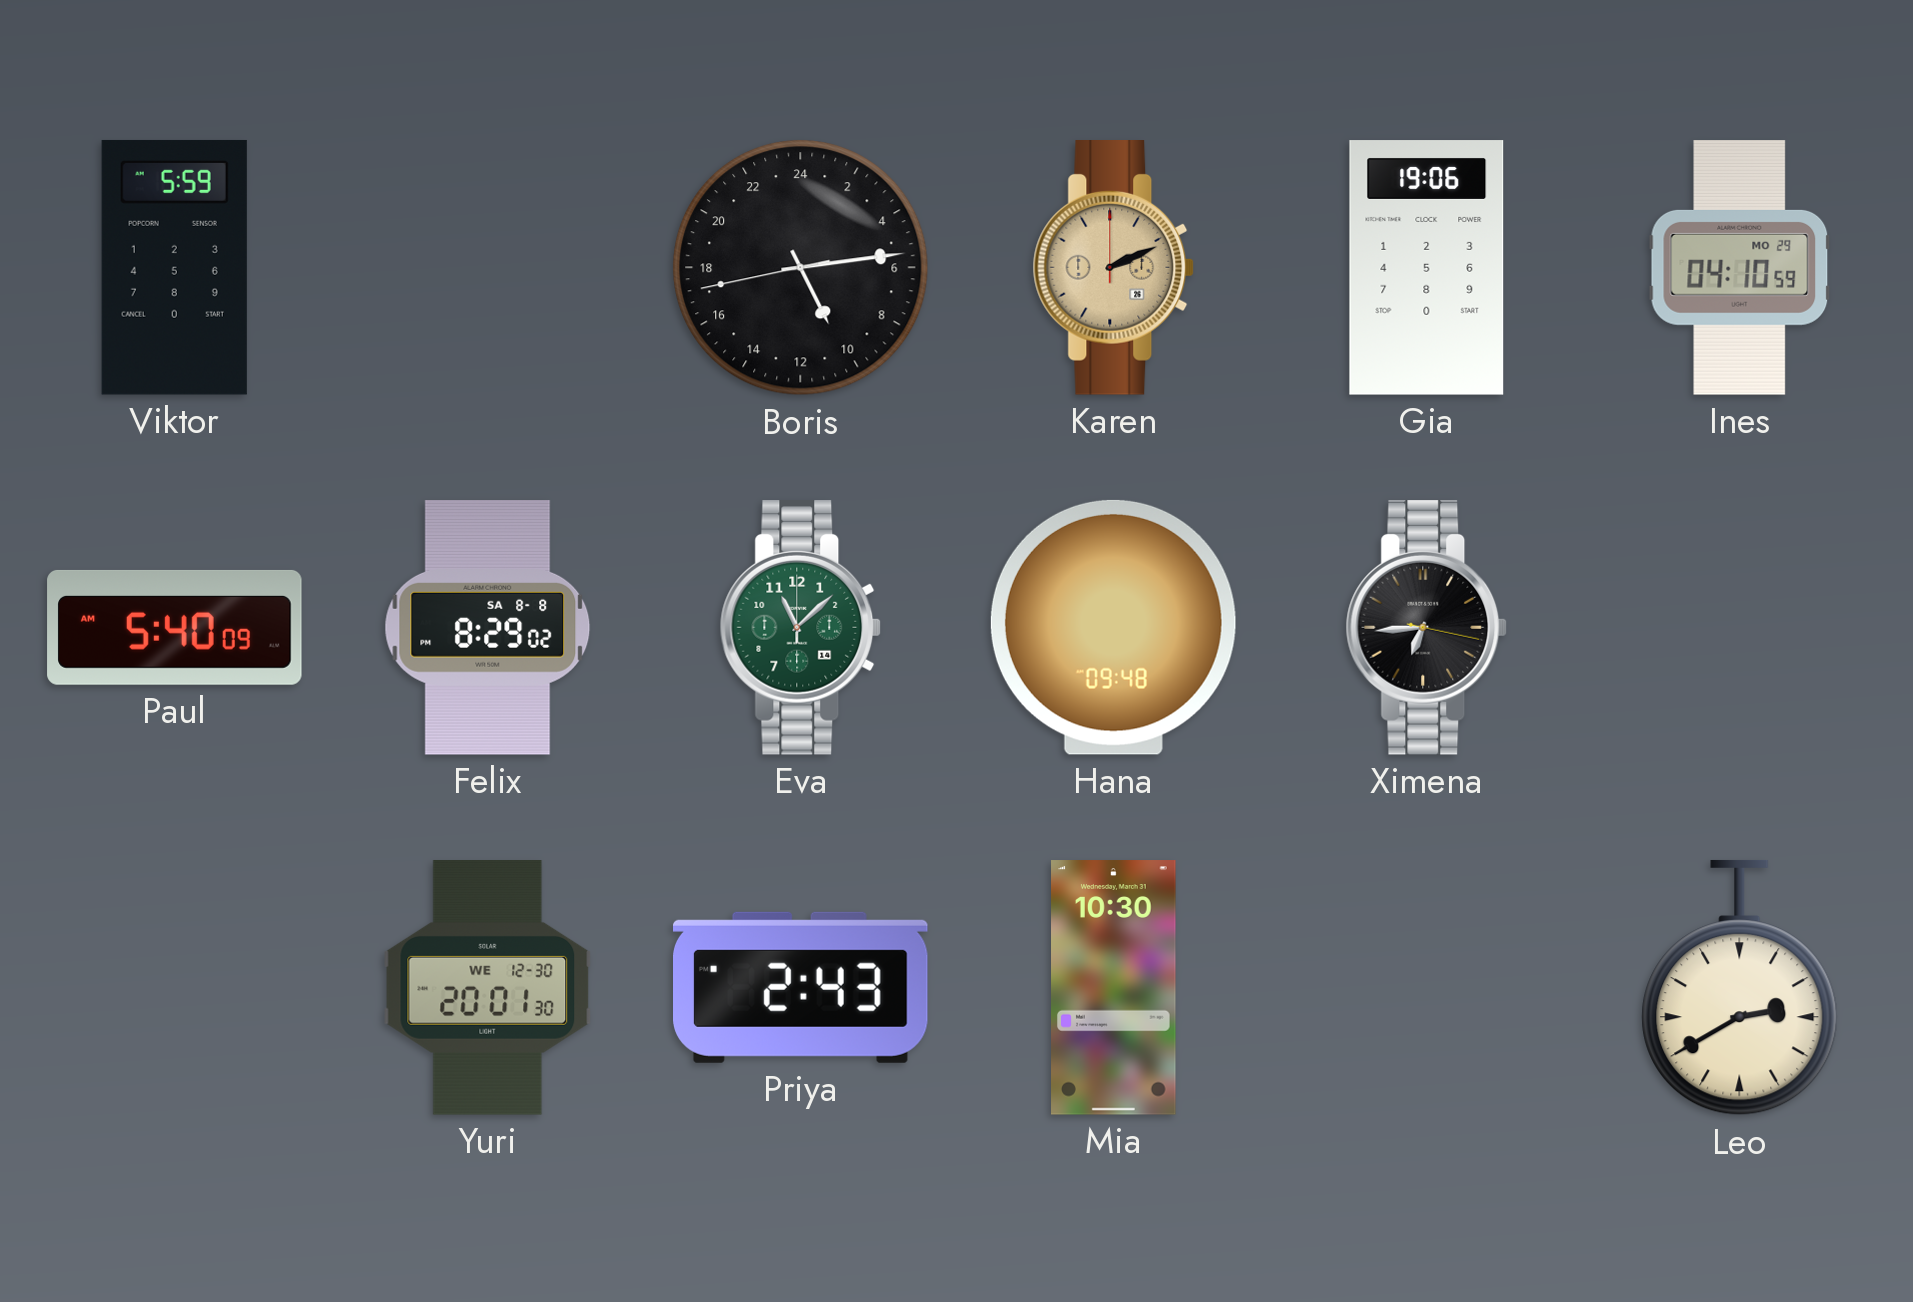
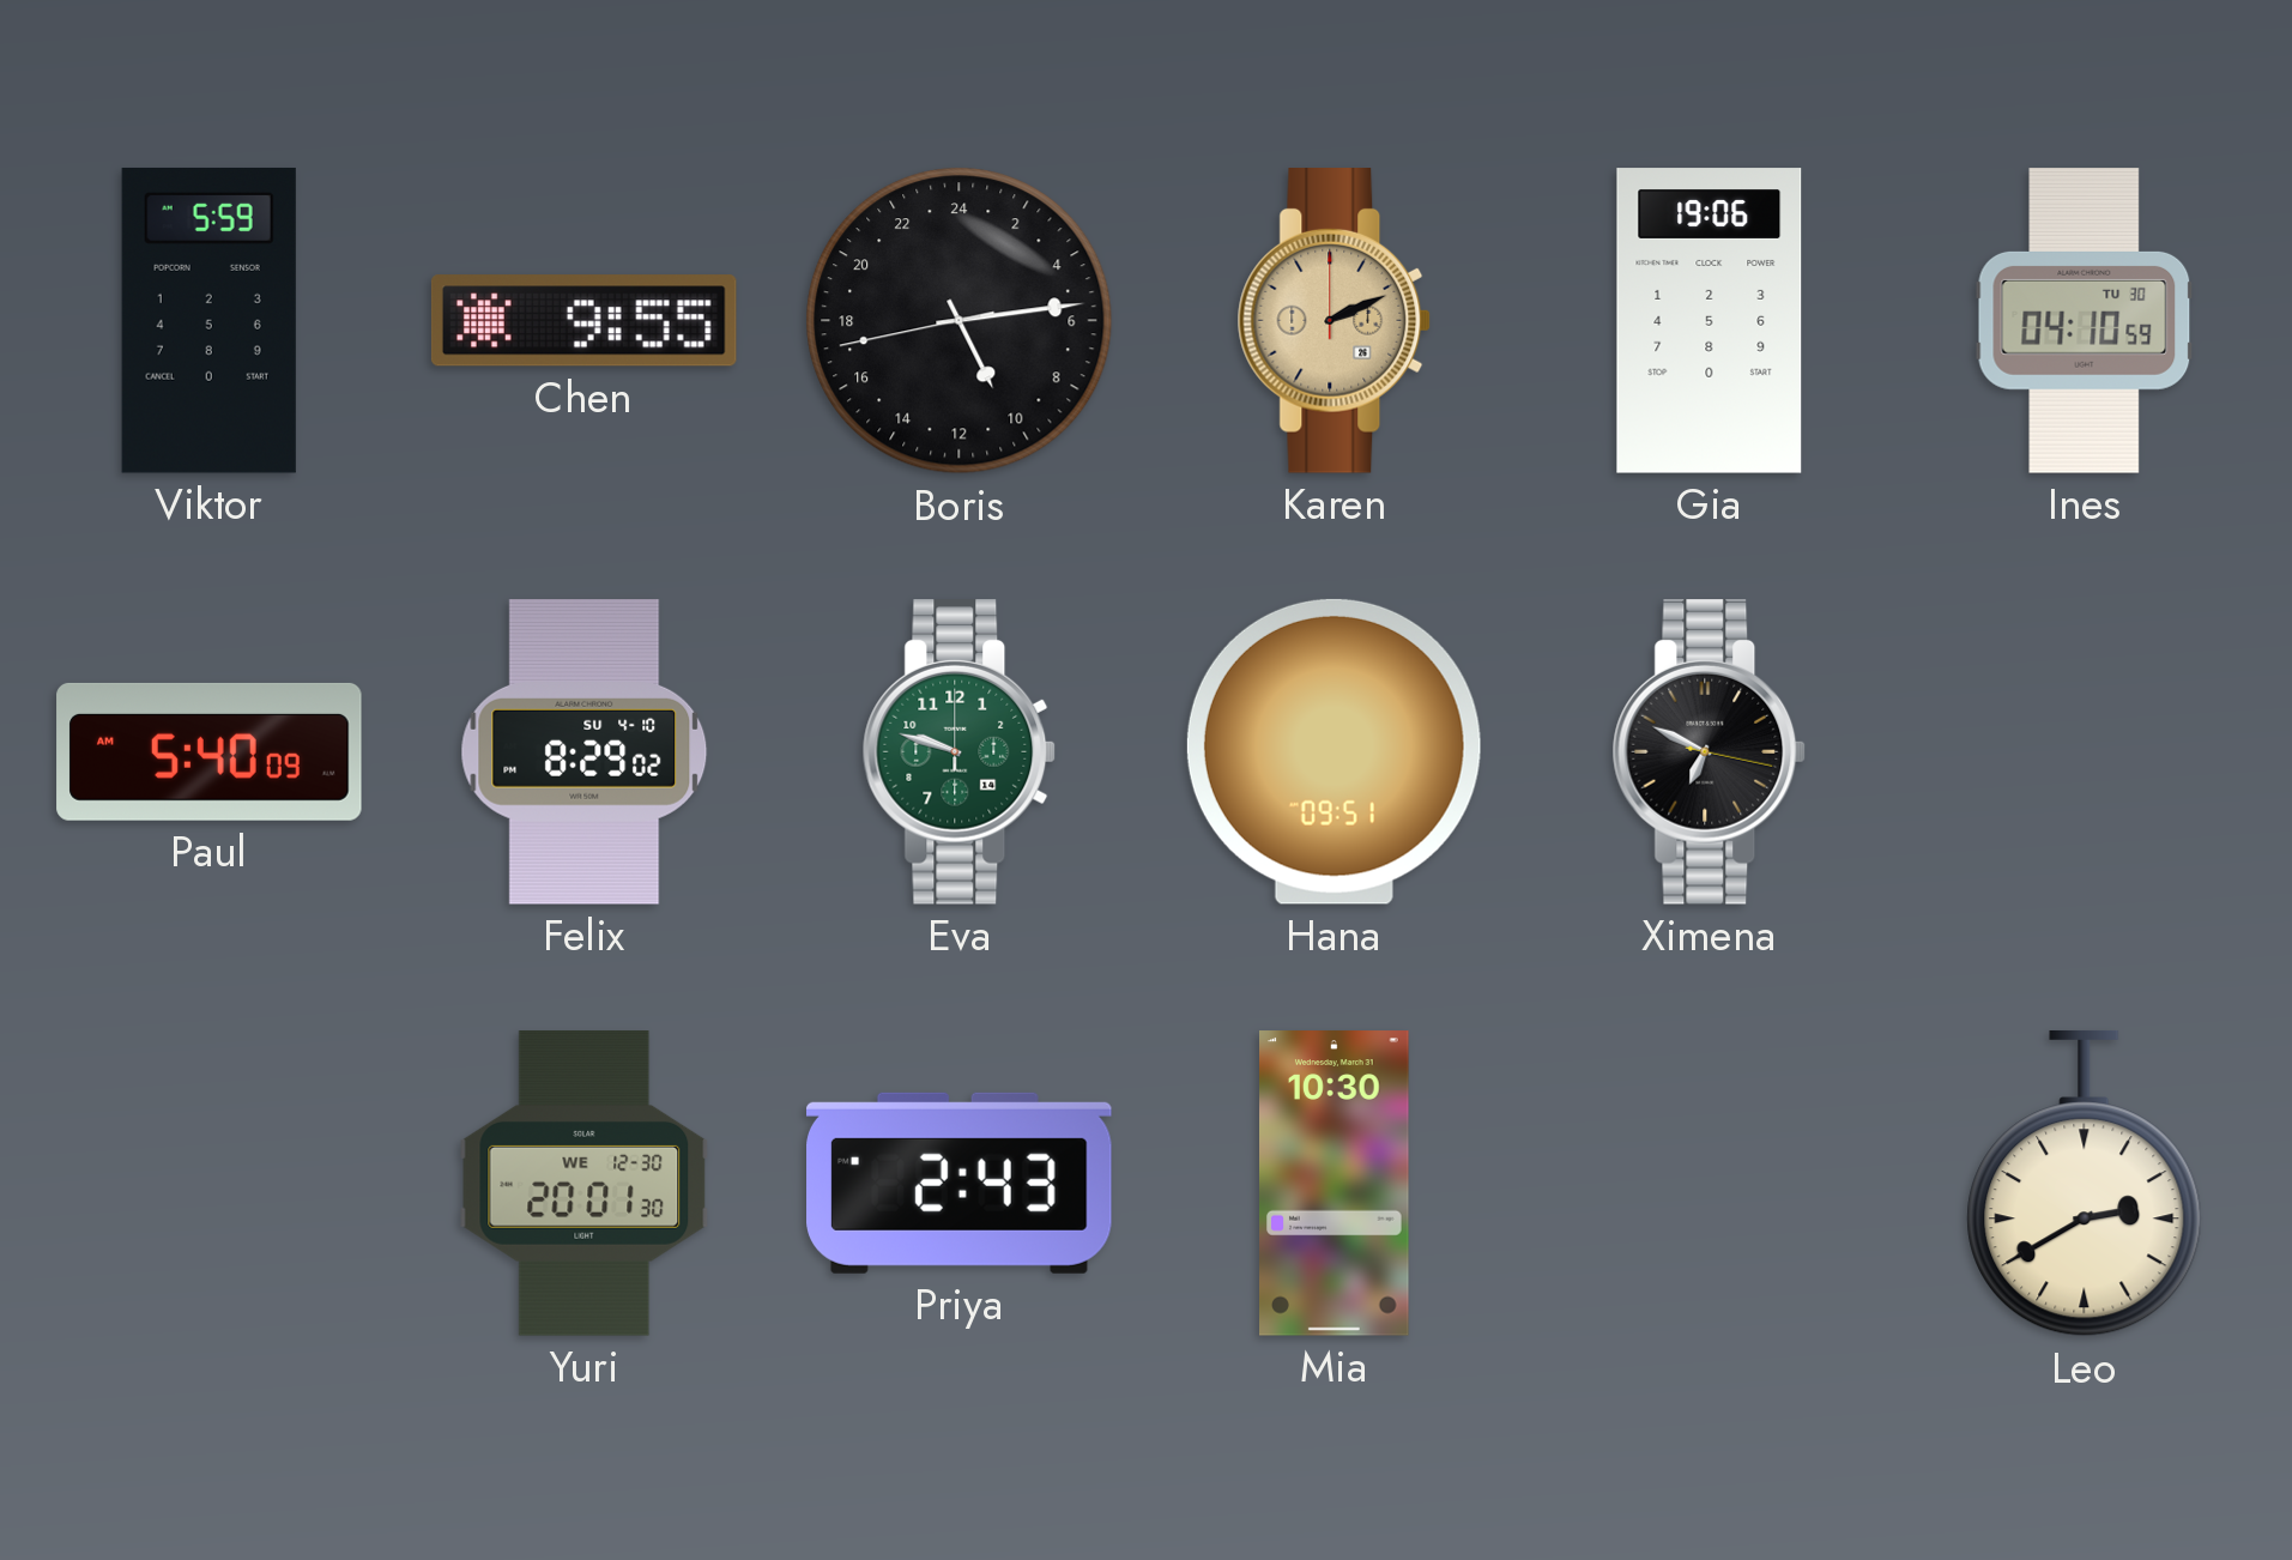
Chen: none -> 9:55
Ines date: MO 29 -> TU 30
Felix date: SA 8-8 -> SU 4-10
Eva: 11:08 -> 9:48
Hana: 09:48 -> 09:51
Ximena: 6:44 -> 6:49
